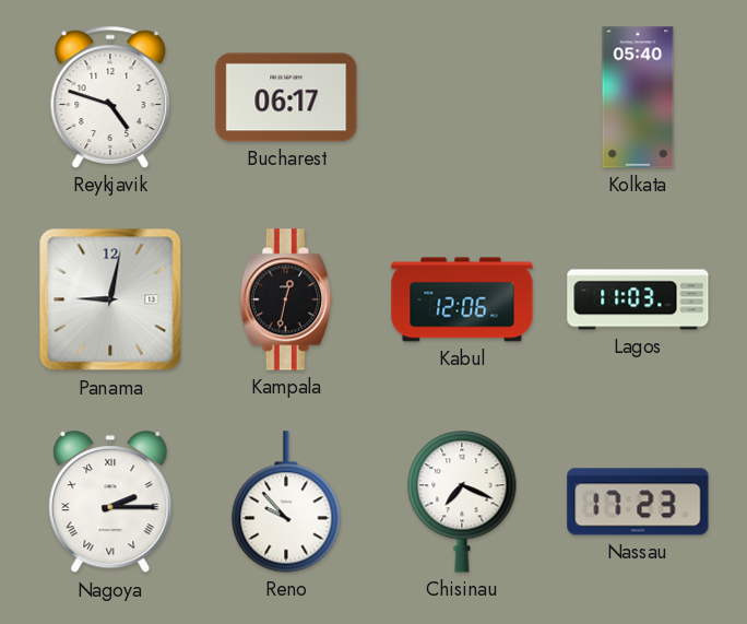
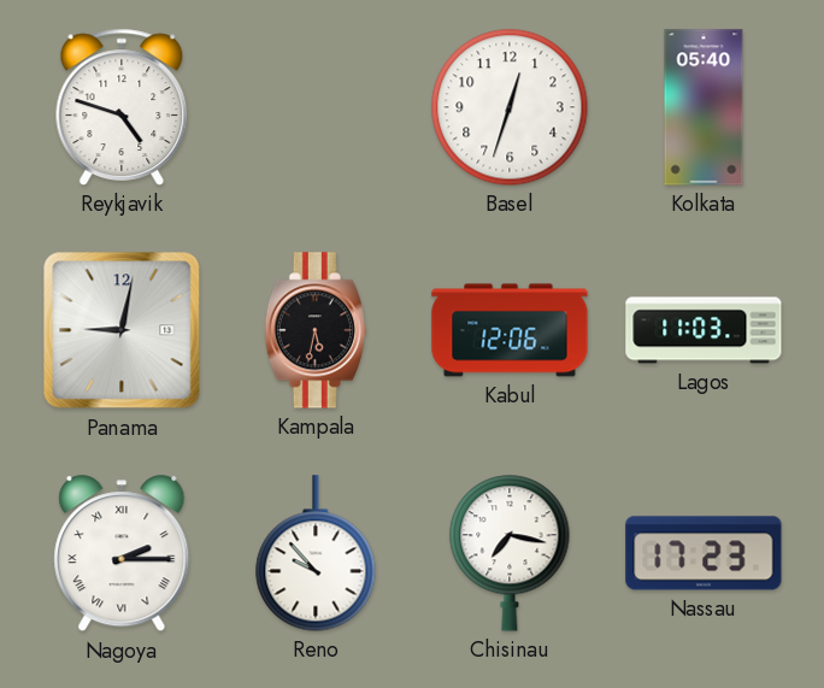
Bucharest: 06:17 -> none
Basel: none -> 12:33
Kampala: 12:32 -> 5:32
Chisinau: 7:19 -> 7:17
